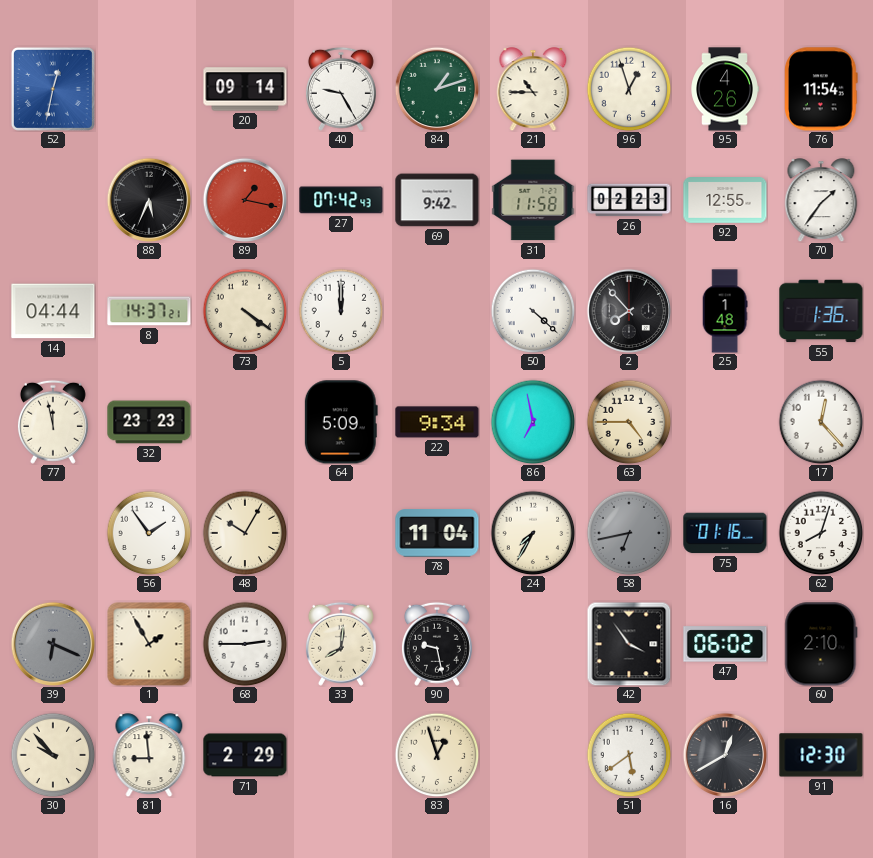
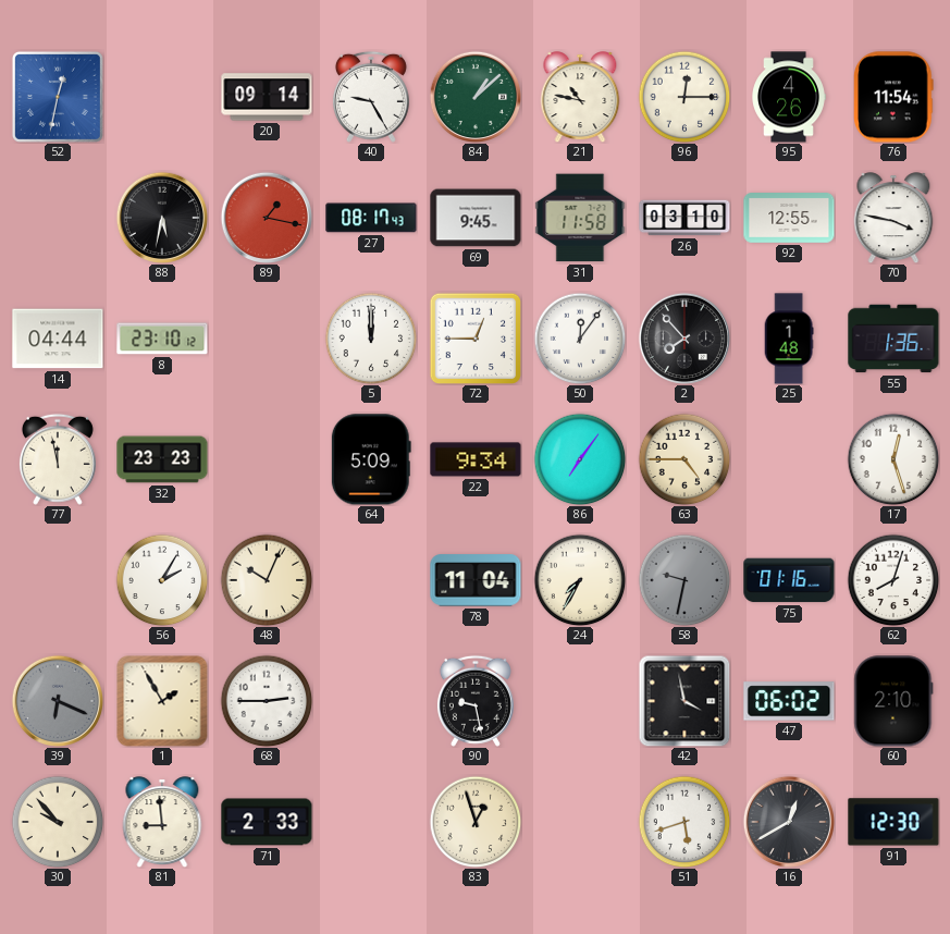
84: 1:12 -> 1:08
21: 10:45 -> 10:47
96: 12:57 -> 12:15
88: 5:34 -> 5:32
27: 07:42 -> 08:17
69: 9:42 -> 9:45
26: 02:23 -> 03:10
70: 1:36 -> 3:47
8: 14:37 -> 23:10
73: 4:21 -> none
72: none -> 12:45
50: 4:22 -> 12:06
86: 6:58 -> 7:06
17: 12:23 -> 12:27
56: 1:54 -> 2:05
48: 10:05 -> 10:04
58: 6:43 -> 9:32
33: 8:01 -> none
42: 3:54 -> 3:58
71: 2:29 -> 2:33
51: 5:39 -> 5:42
